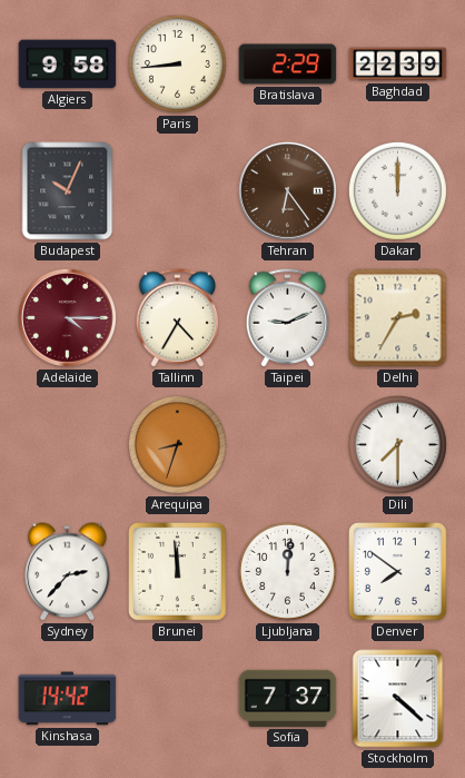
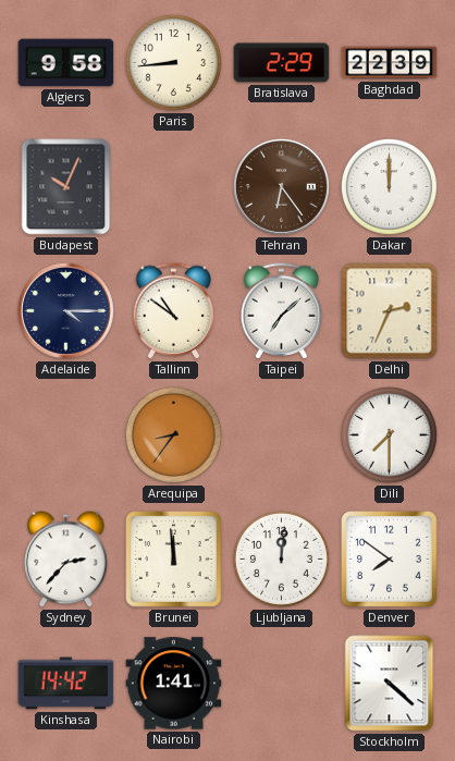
Adelaide dial: burgundy -> navy
Tallinn: 4:35 -> 10:51
Taipei: 9:11 -> 7:08
Delhi: 2:35 -> 2:34
Arequipa: 8:33 -> 8:36
Nairobi: none -> 1:41
Sofia: 7:37 -> none
